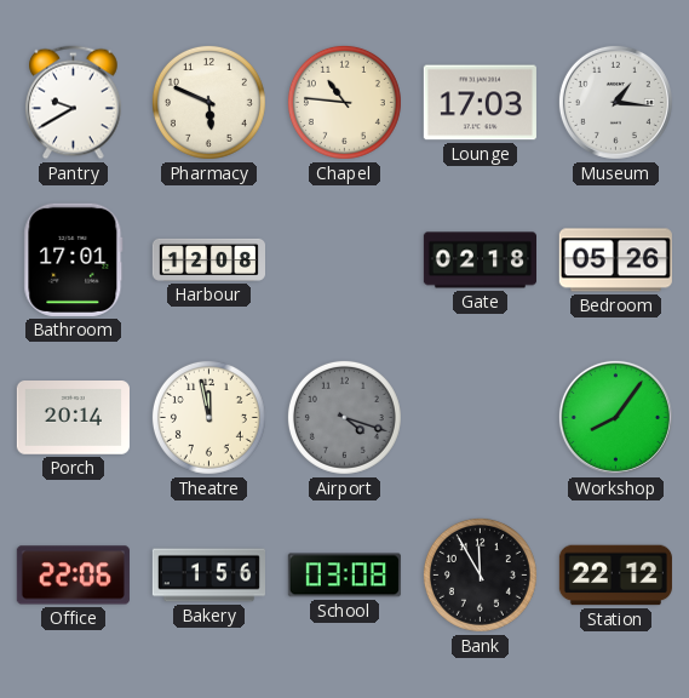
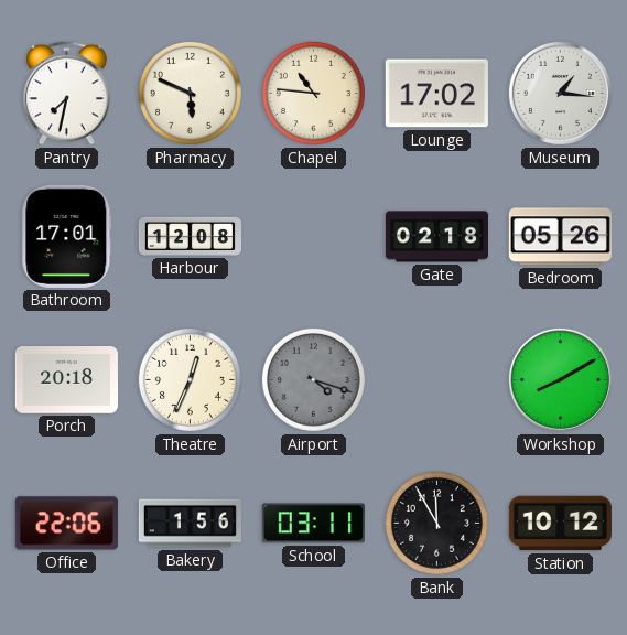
Pantry: 9:40 -> 7:32
Lounge: 17:03 -> 17:02
Porch: 20:14 -> 20:18
Theatre: 11:58 -> 12:34
Workshop: 8:06 -> 8:10
School: 03:08 -> 03:11
Station: 22:12 -> 10:12
